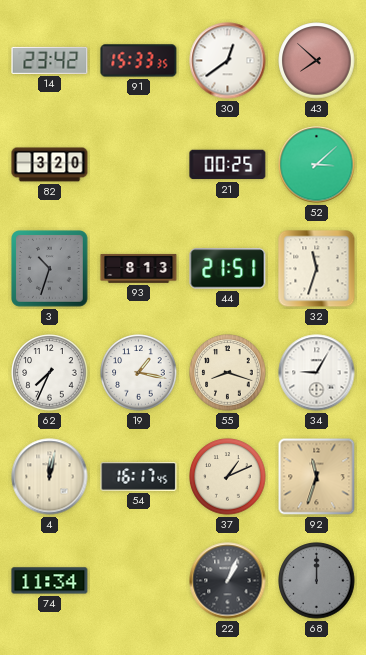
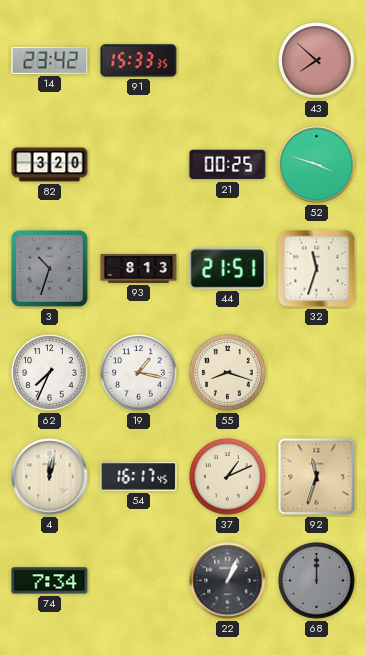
30: 12:39 -> none
52: 3:08 -> 3:48
34: 9:05 -> none
74: 11:34 -> 7:34
